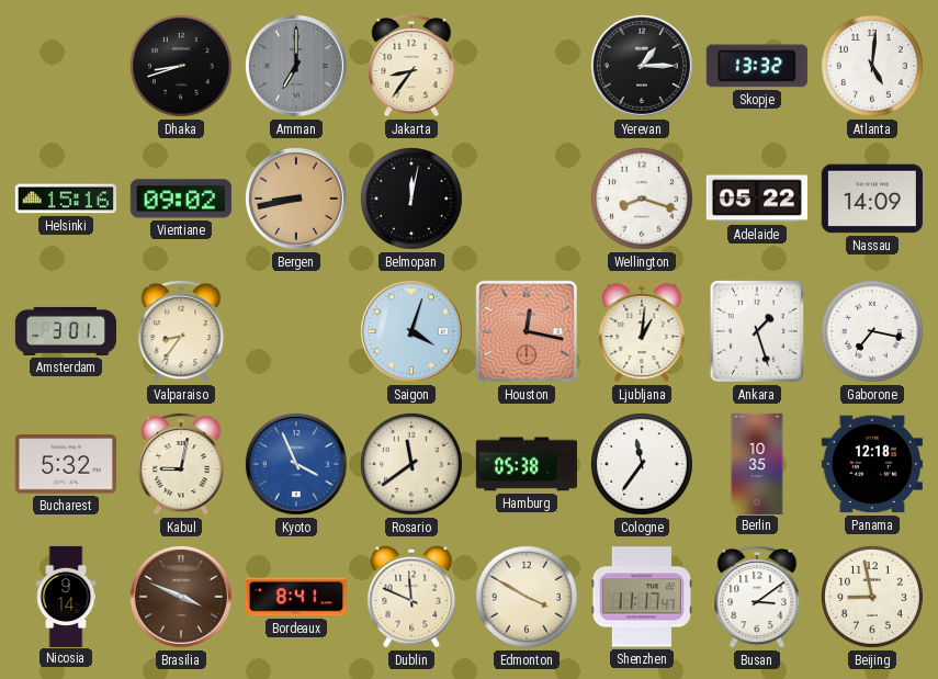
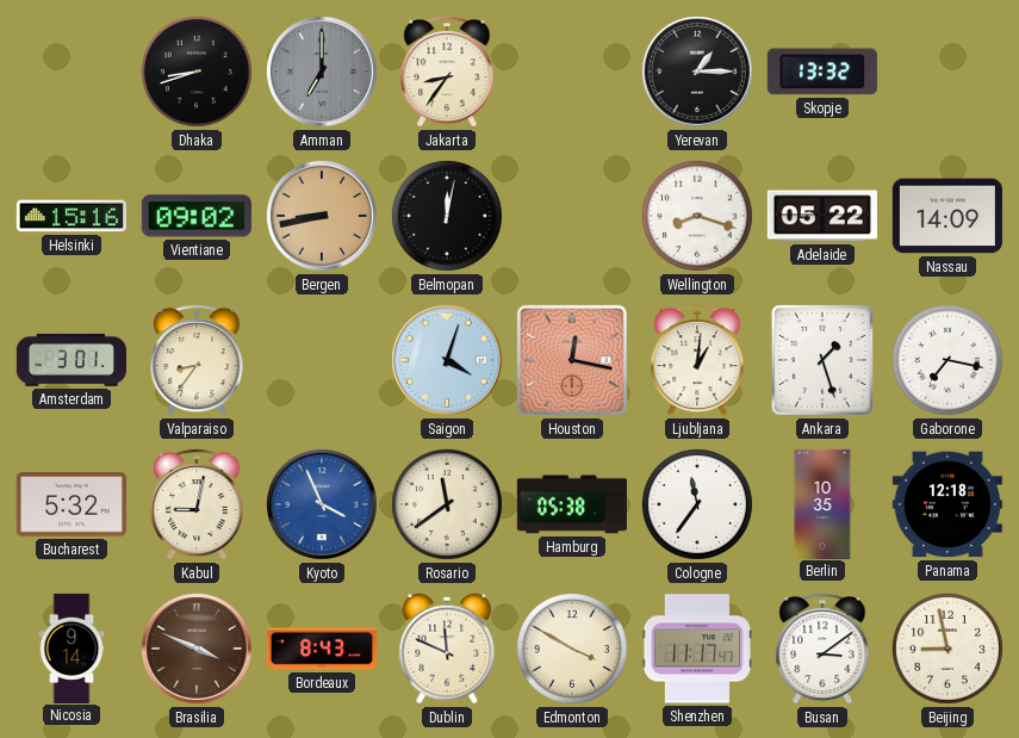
Atlanta: 5:01 -> none
Bordeaux: 8:41 -> 8:43
